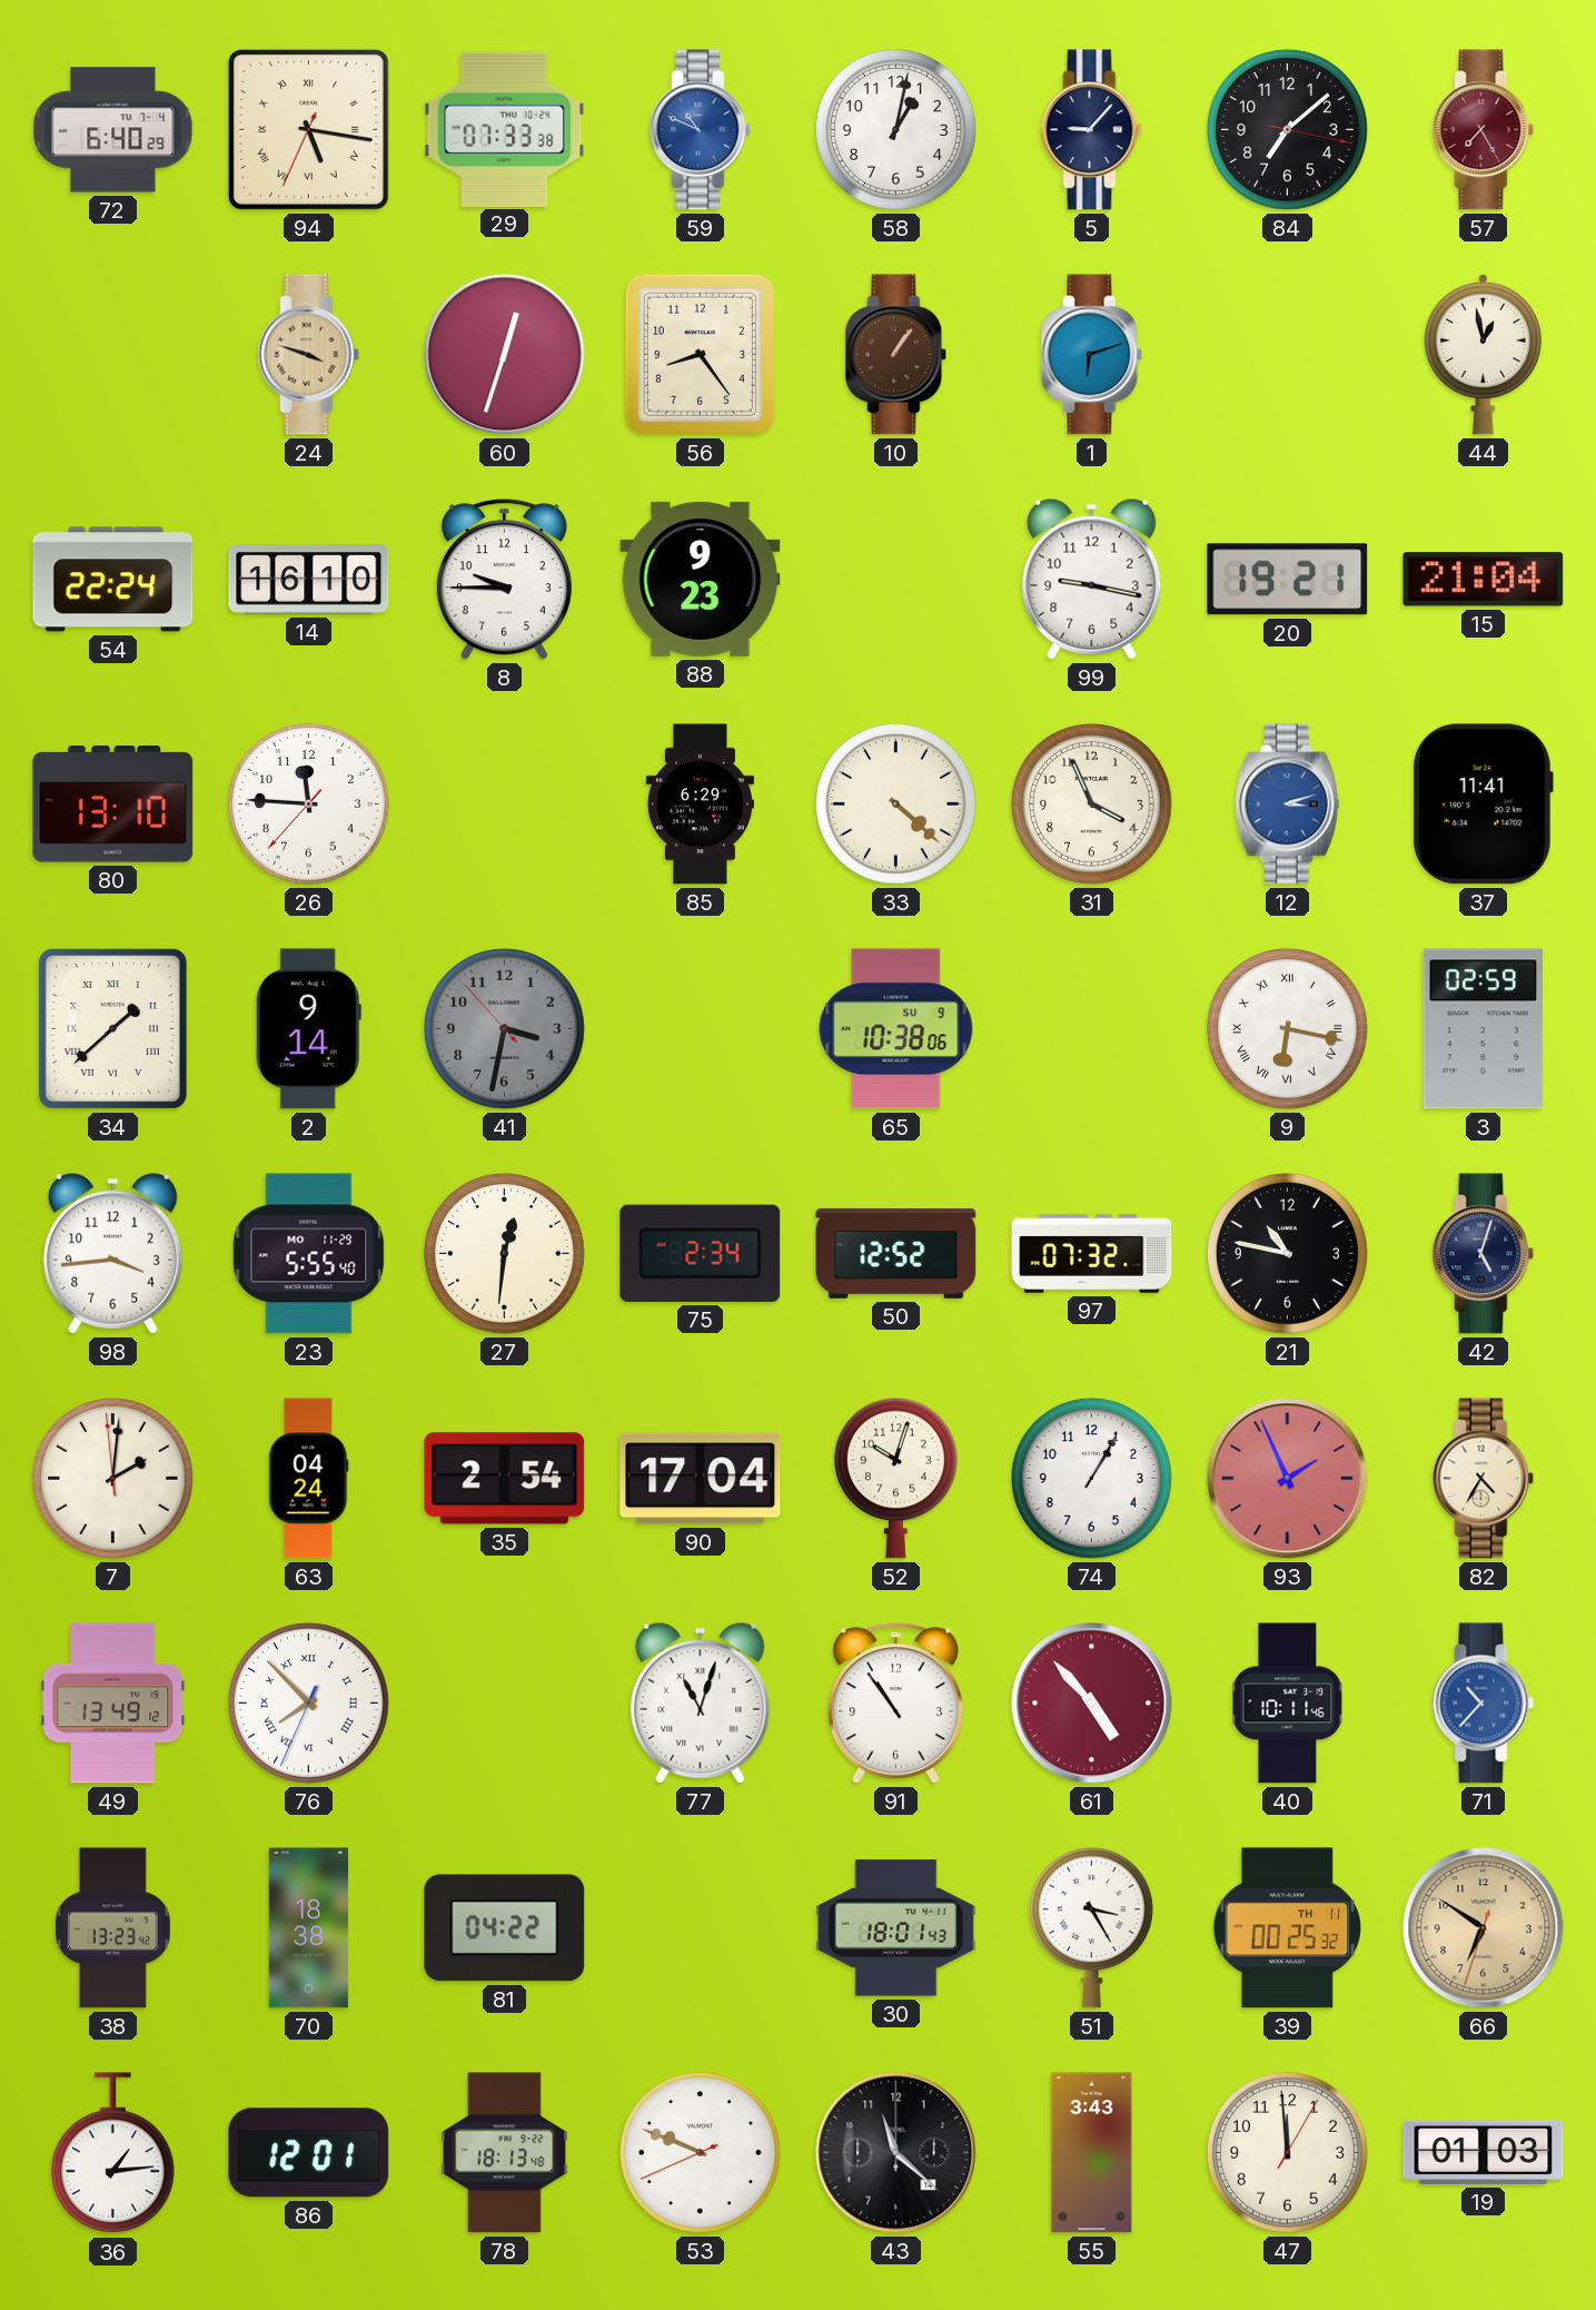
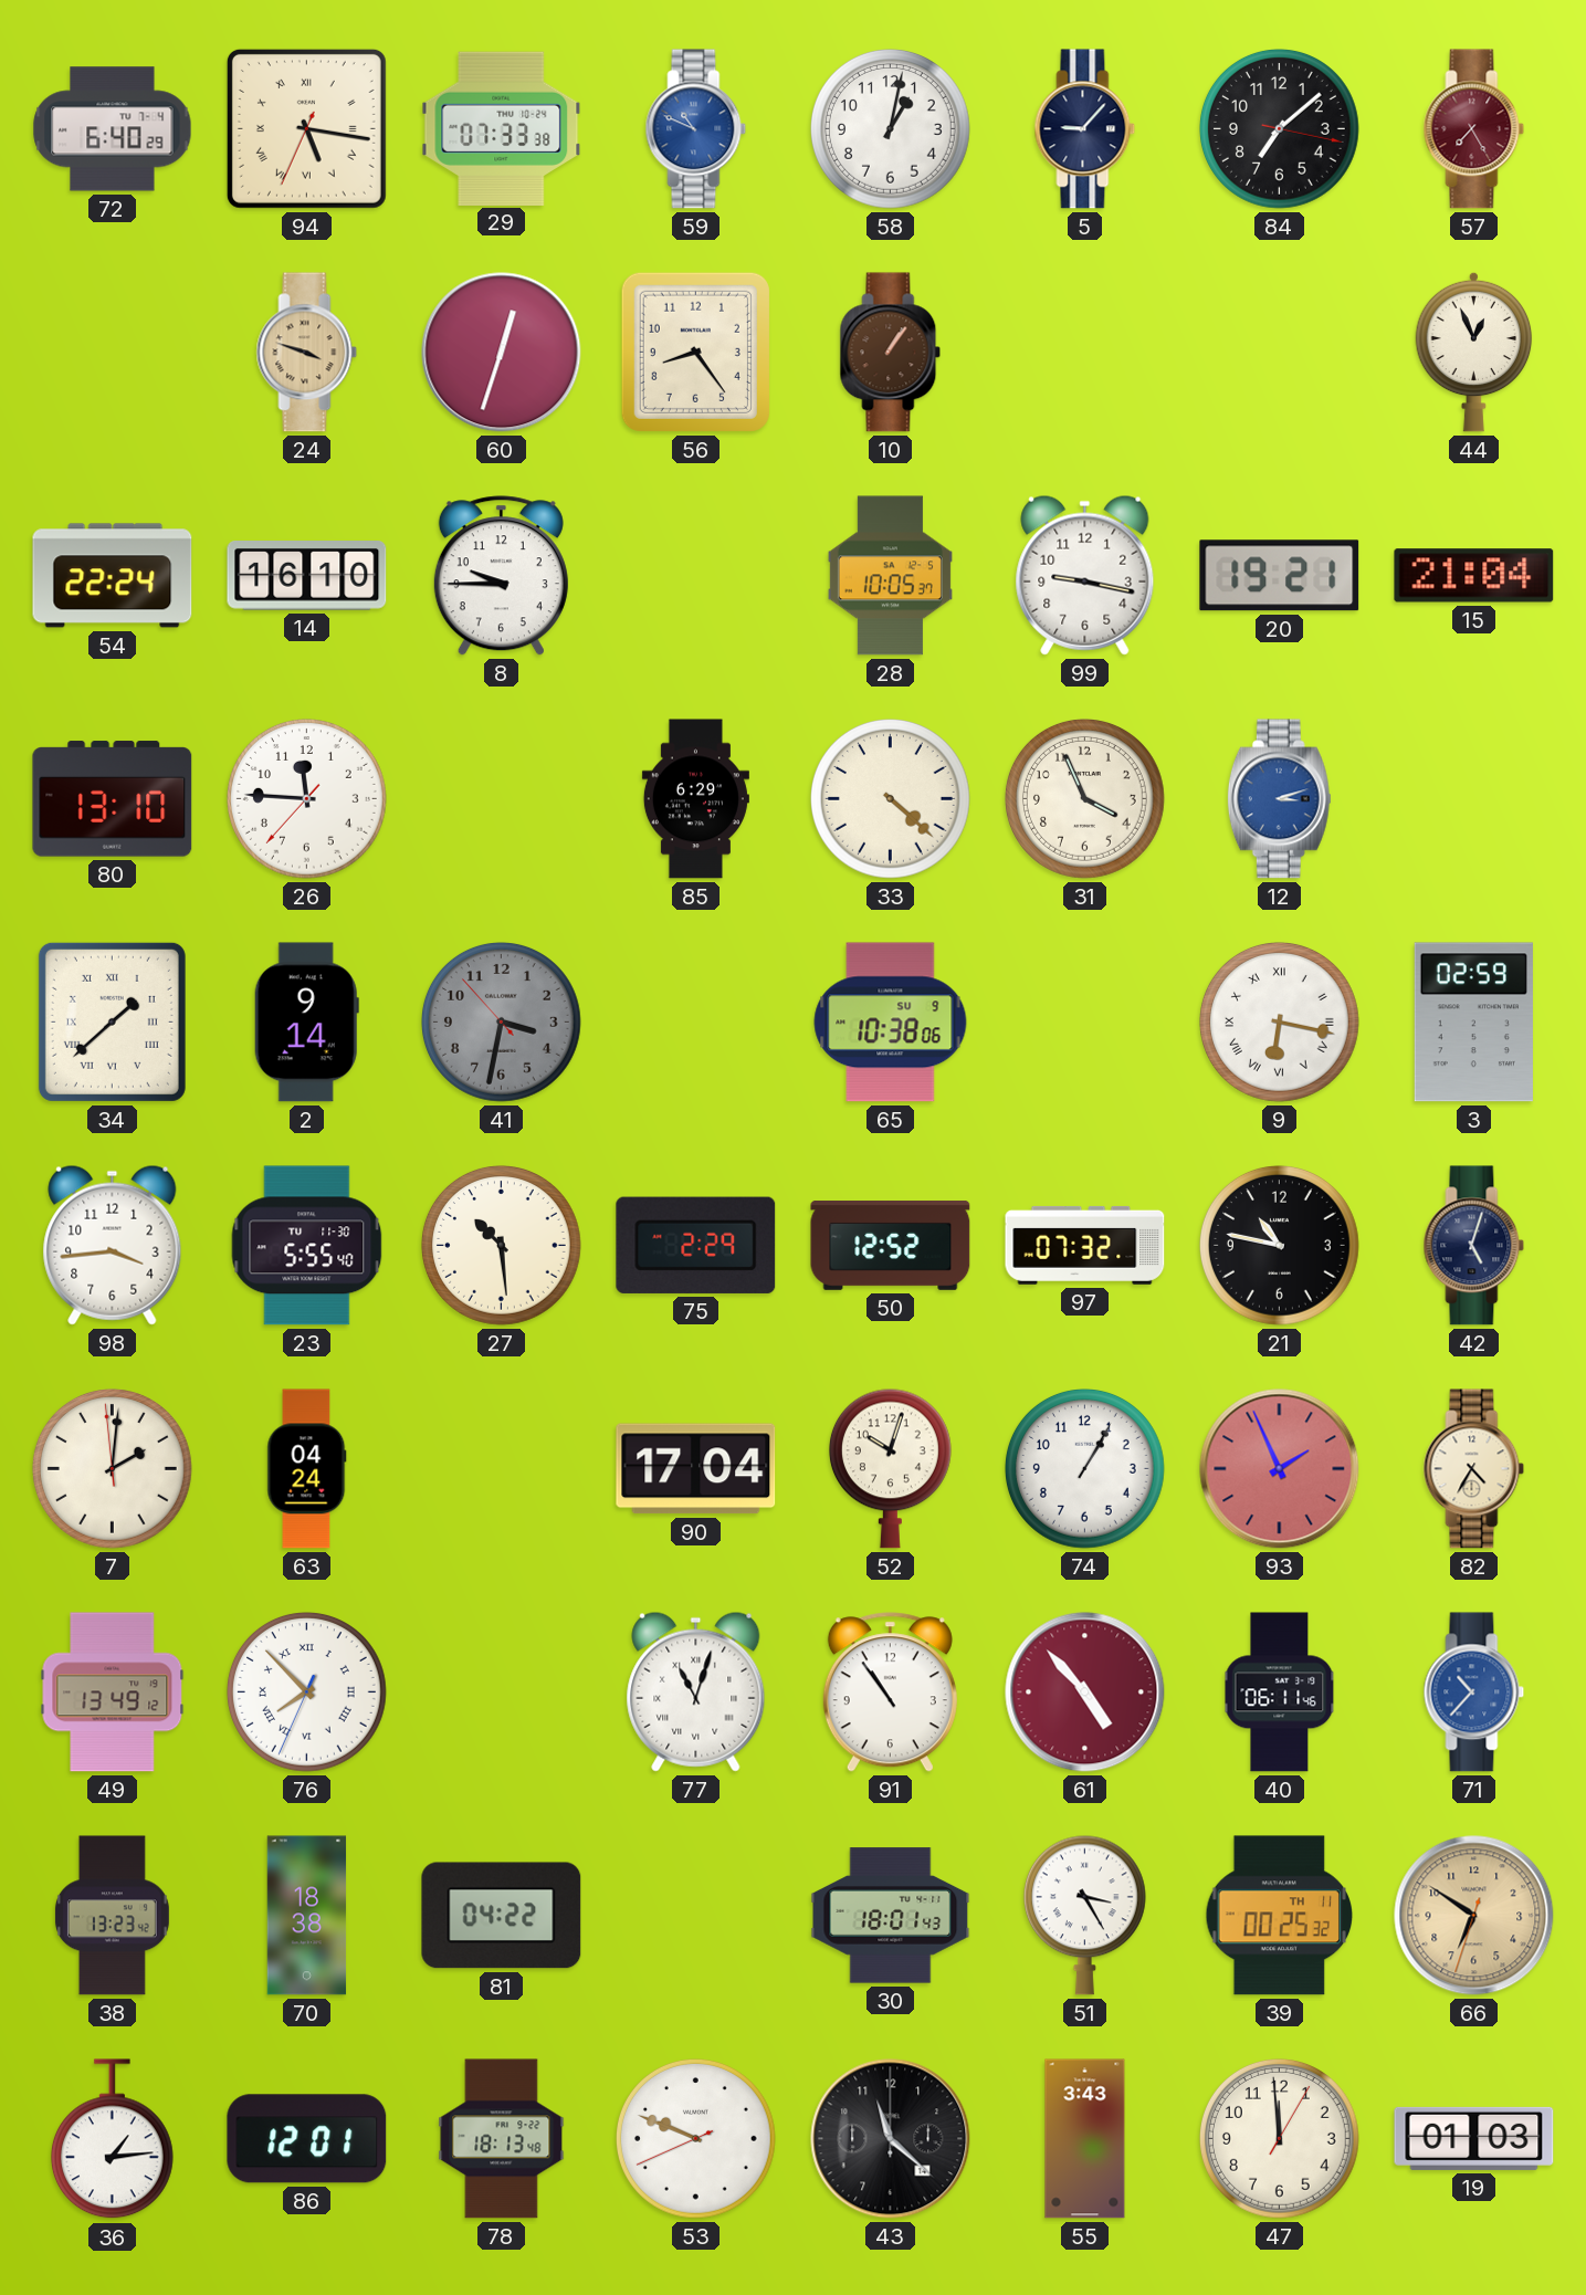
1: 6:12 -> none
44: 12:58 -> 12:56
88: 9:23 -> none
28: none -> 10:05
37: 11:41 -> none
23 date: MO 11-29 -> TU 11-30
27: 12:31 -> 10:29
75: 2:34 -> 2:29
35: 2:54 -> none
40: 10:11 -> 06:11
